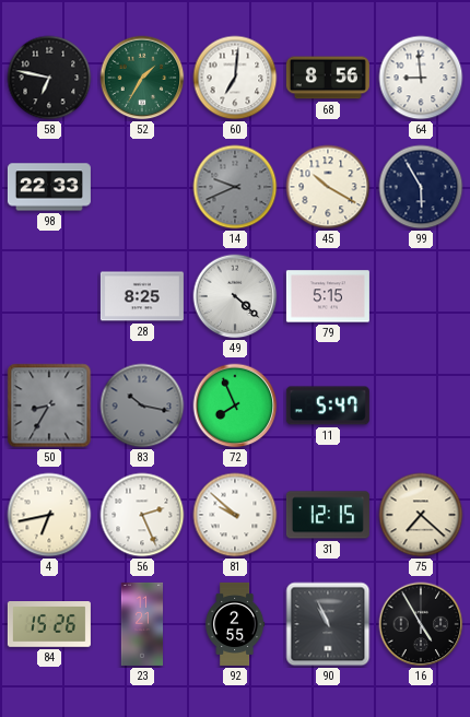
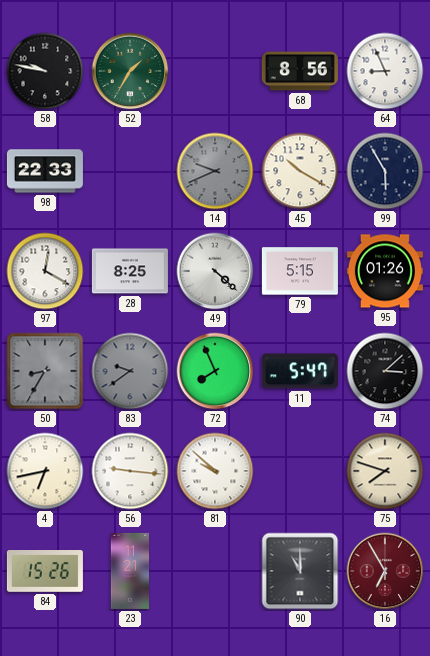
58: 6:47 -> 9:47
60: 7:01 -> none
64: 8:59 -> 8:56
97: none -> 12:20
95: none -> 01:26
83: 10:17 -> 9:39
74: none -> 3:08
56: 2:26 -> 9:16
31: 12:15 -> none
75: 7:22 -> 7:48
92: 2:55 -> none
90: 10:56 -> 11:00
16: 4:55 -> 6:55
16 dial: black -> burgundy
